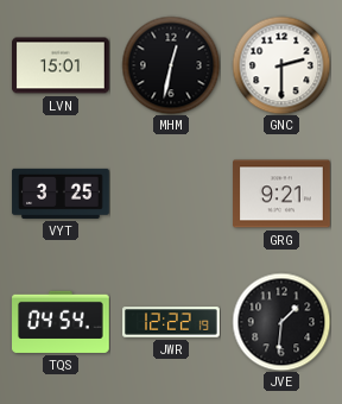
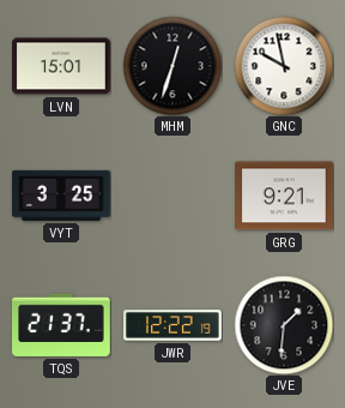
MHM: 12:32 -> 12:33
GNC: 2:30 -> 9:58
TQS: 04:54 -> 21:37
